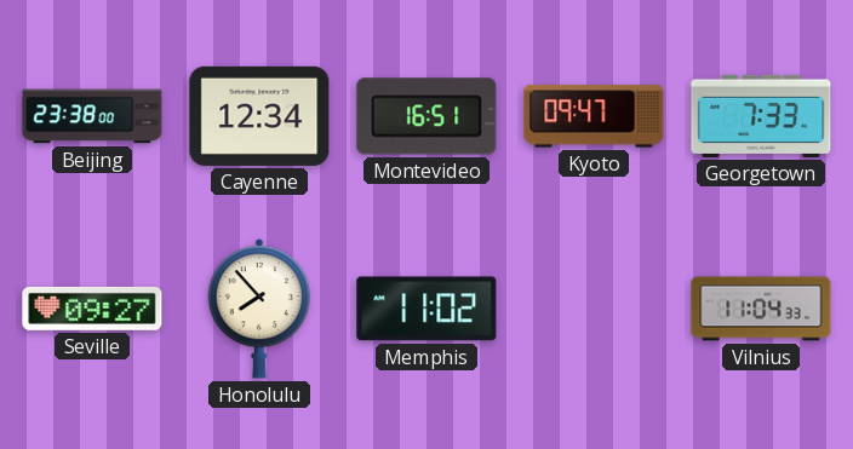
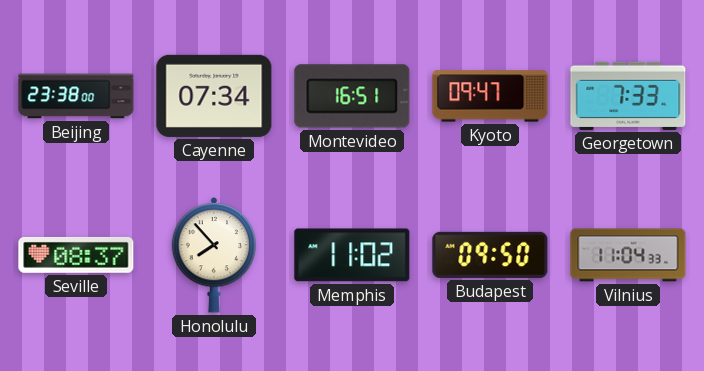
Cayenne: 12:34 -> 07:34
Seville: 09:27 -> 08:37
Budapest: none -> 09:50
